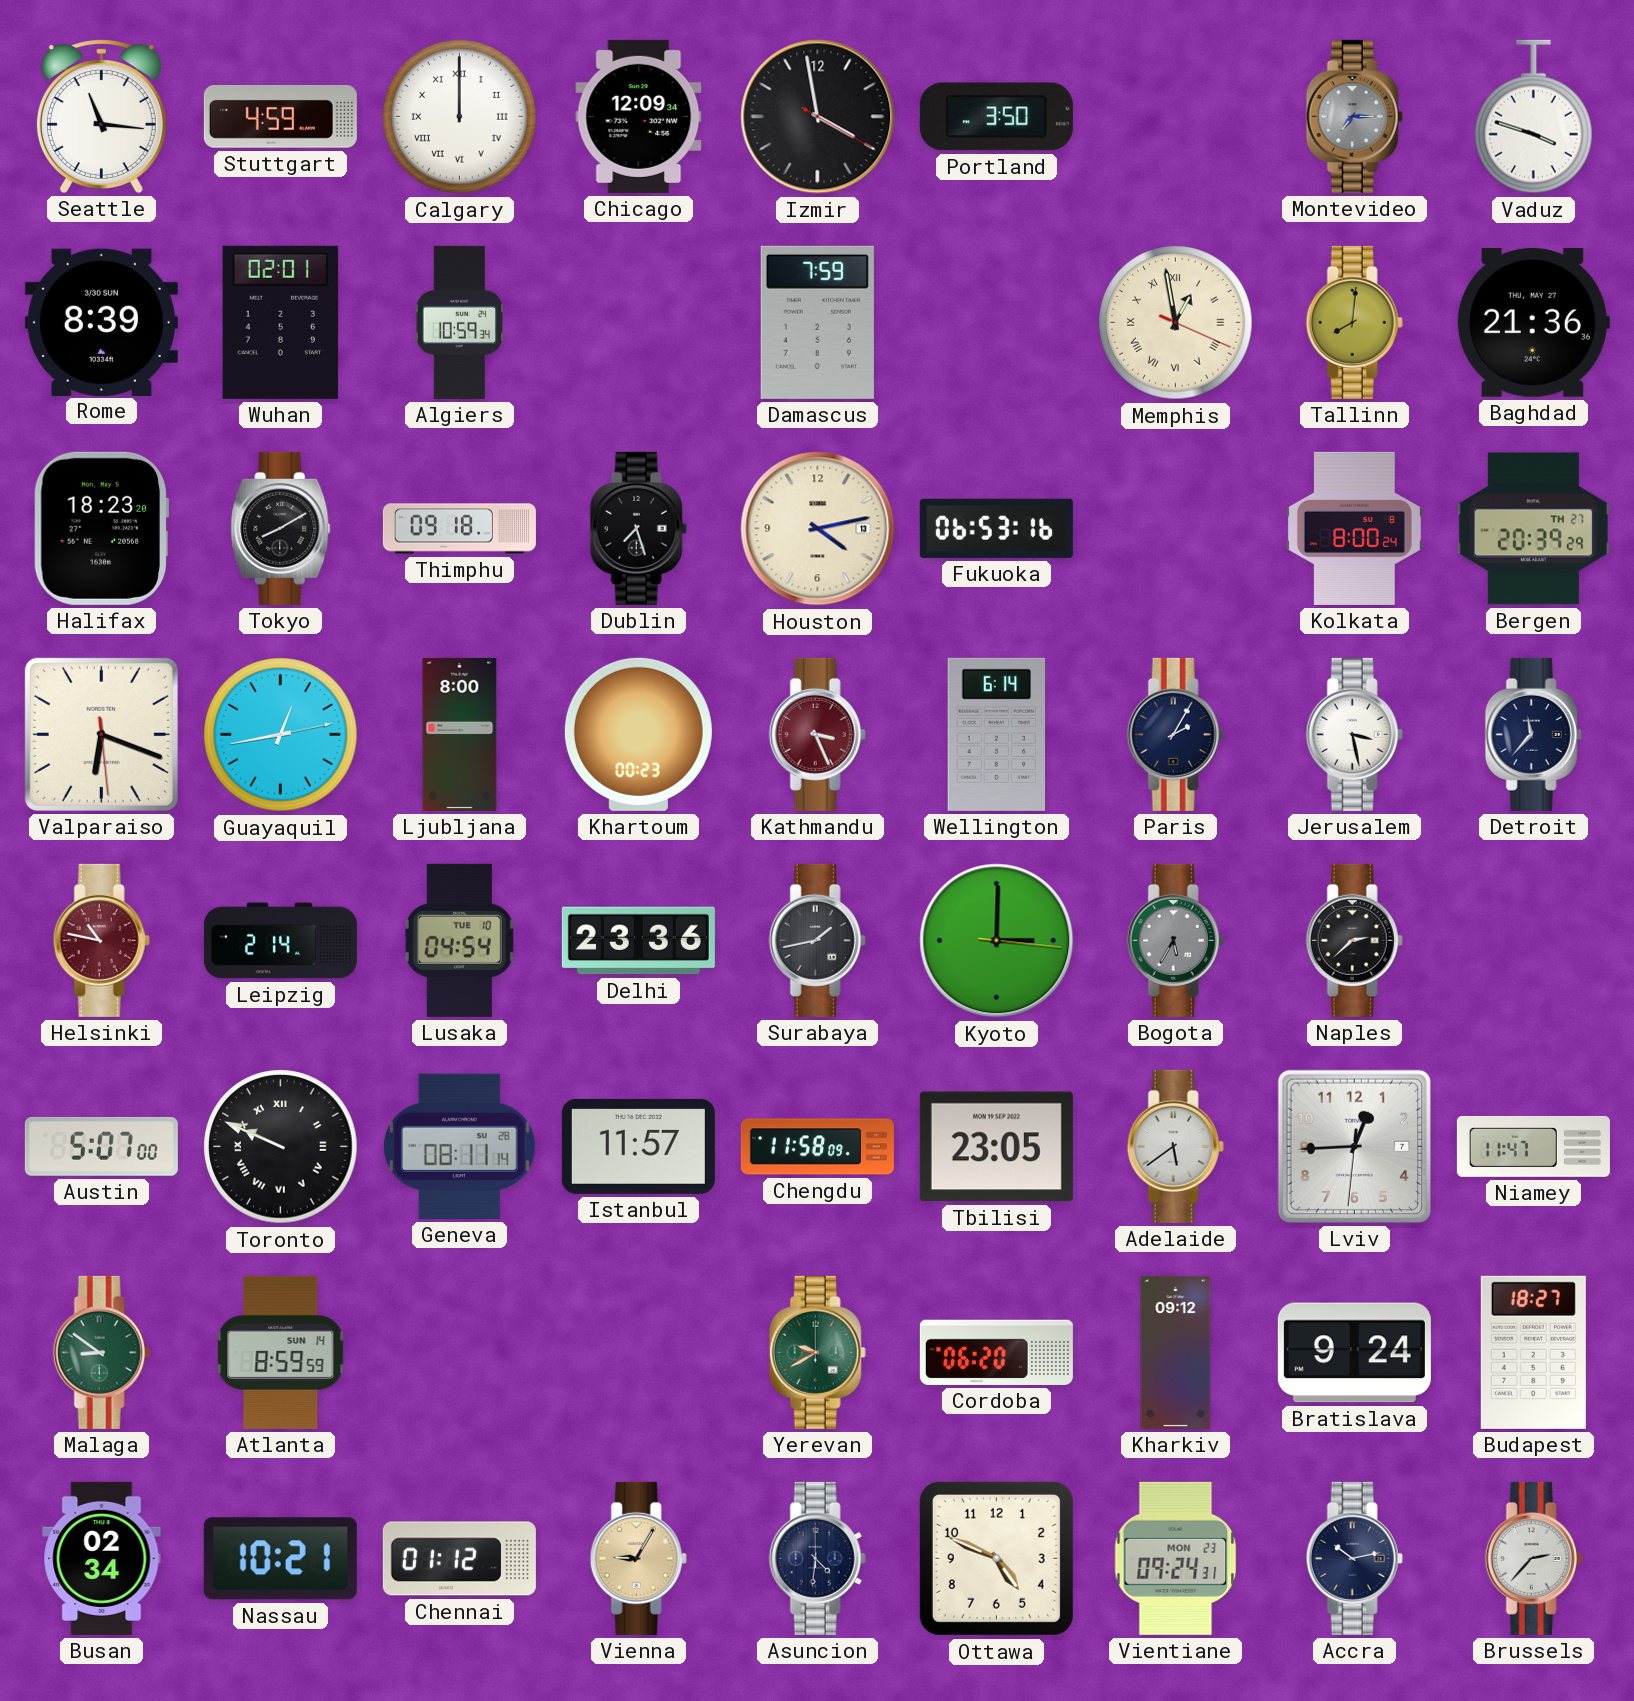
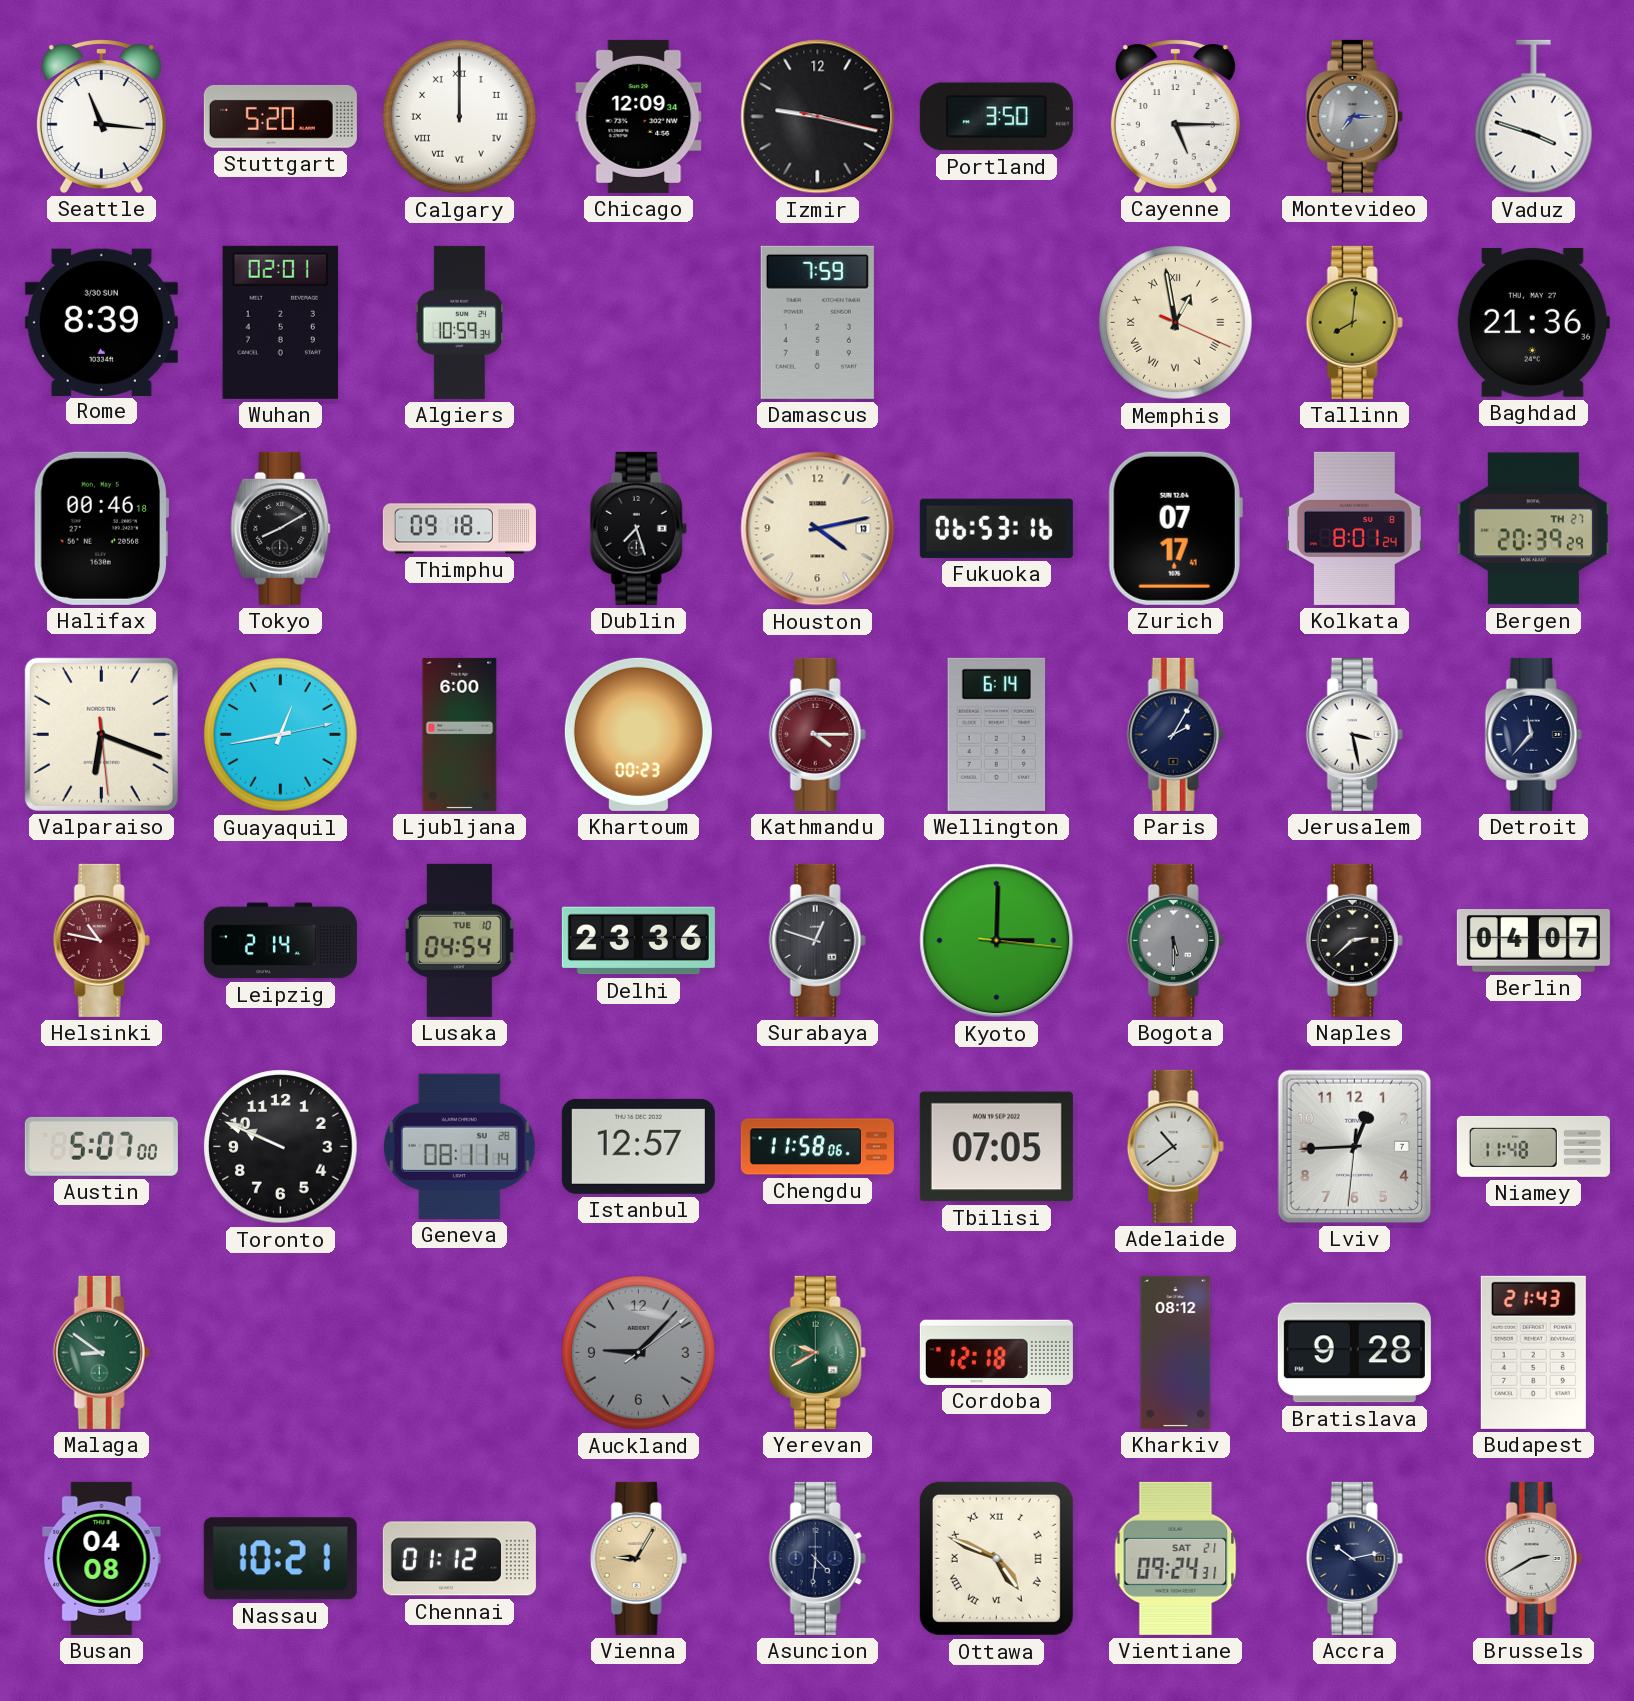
Stuttgart: 4:59 -> 5:20
Izmir: 3:58 -> 9:17
Cayenne: none -> 5:15
Halifax: 18:23 -> 00:46
Zurich: none -> 07:17
Kolkata: 8:00 -> 8:01
Ljubljana: 8:00 -> 6:00
Kathmandu: 3:26 -> 4:15
Surabaya: 1:43 -> 12:48
Bogota: 5:35 -> 5:30
Berlin: none -> 04:07
Toronto numerals: Roman -> Arabic
Istanbul: 11:57 -> 12:57
Chengdu: 11:58:09 -> 11:58:06
Tbilisi: 23:05 -> 07:05
Adelaide: 5:39 -> 10:39
Niamey: 11:47 -> 11:48
Atlanta: 8:59 -> none
Auckland: none -> 9:07
Cordoba: 06:20 -> 12:18
Kharkiv: 09:12 -> 08:12
Bratislava: 9:24 -> 9:28
Budapest: 18:27 -> 21:43
Busan: 02:34 -> 04:08
Ottawa numerals: Arabic -> Roman
Vientiane date: MON 23 -> SAT 21
Brussels: 2:37 -> 2:40
